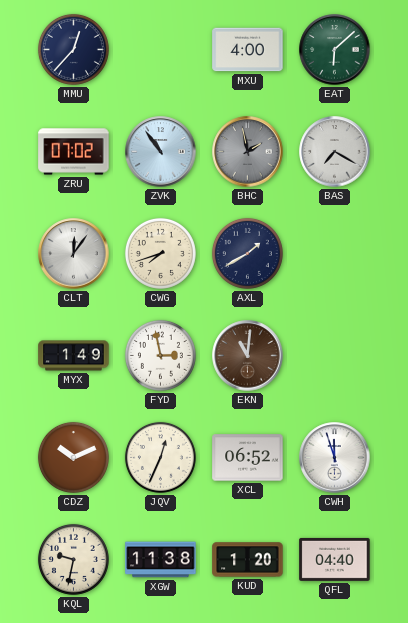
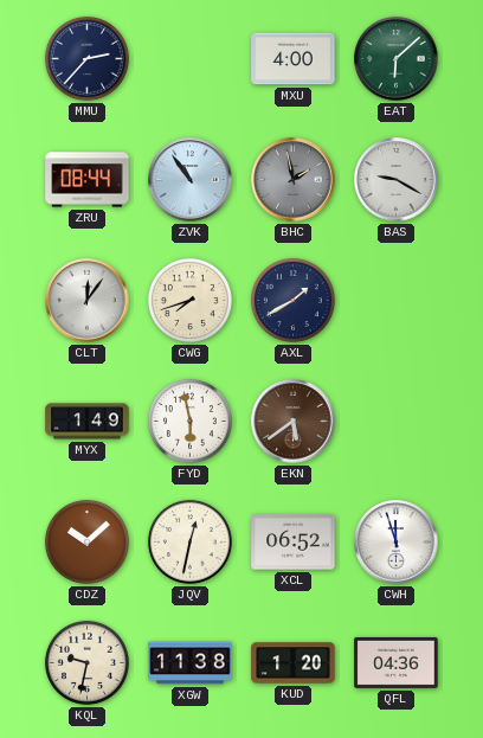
MMU: 12:37 -> 2:37
ZRU: 07:02 -> 08:44
BAS: 7:20 -> 9:20
FYD: 2:58 -> 5:58
EKN: 11:01 -> 5:39
CDZ: 10:11 -> 10:08
JQV: 12:34 -> 12:32
QFL: 04:40 -> 04:36
